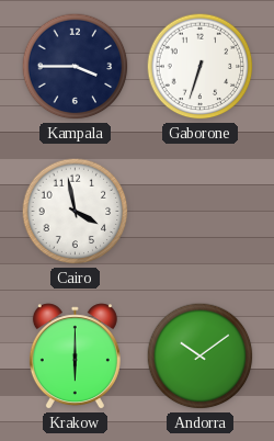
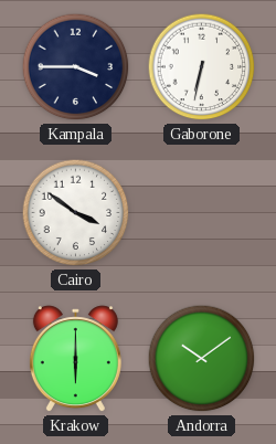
Gaborone: 6:33 -> 6:32
Cairo: 3:58 -> 3:51
